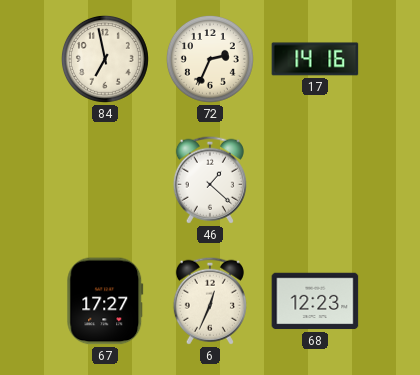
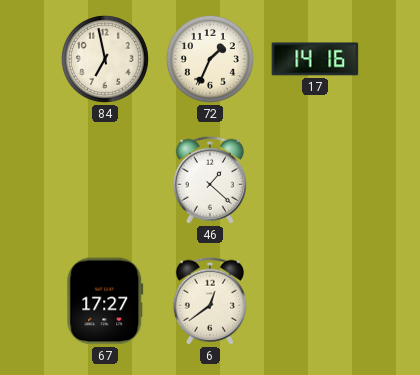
72: 2:34 -> 1:34
6: 12:34 -> 12:39
68: 12:23 -> none
